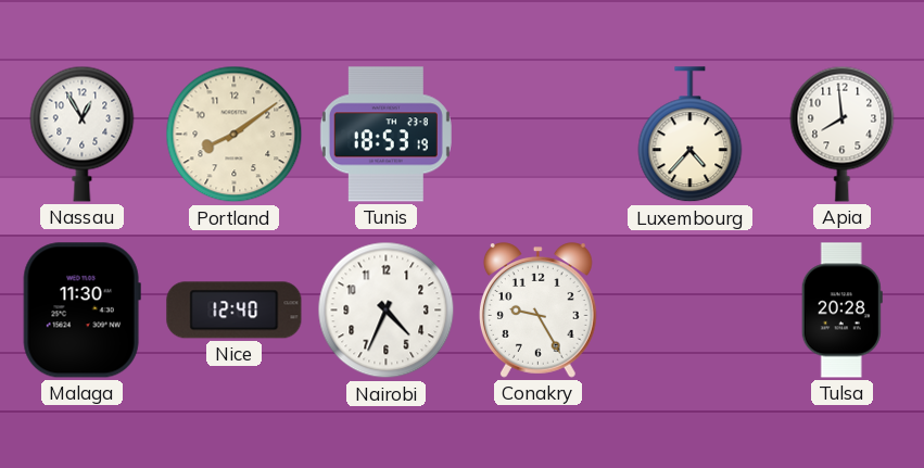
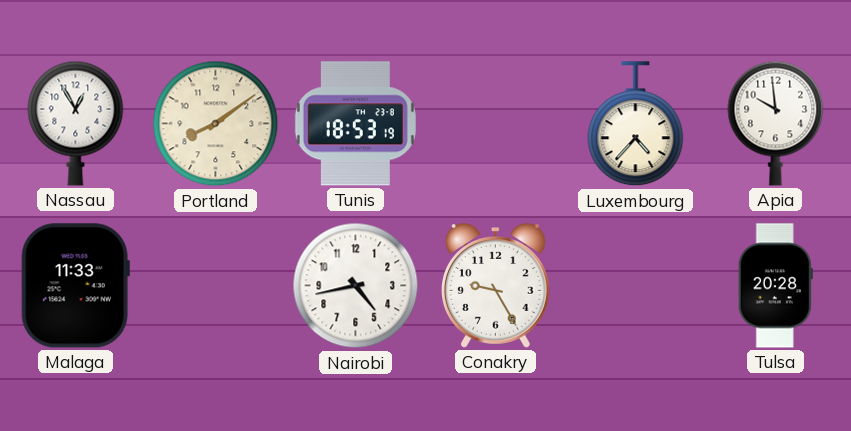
Apia: 7:59 -> 9:59
Malaga: 11:30 -> 11:33
Nice: 12:40 -> none
Nairobi: 4:34 -> 4:43
